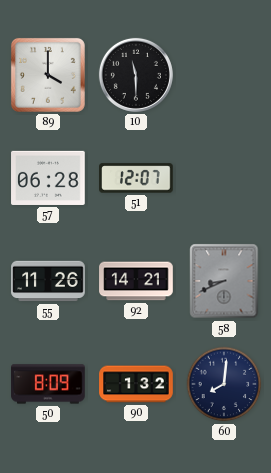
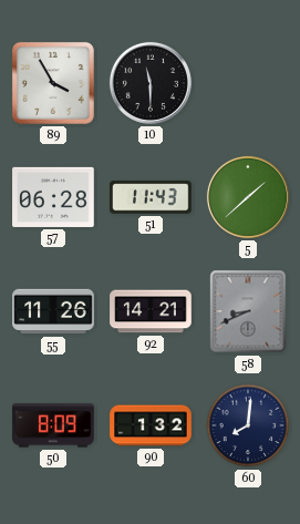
89: 4:00 -> 3:55
51: 12:07 -> 11:43
5: none -> 1:38
